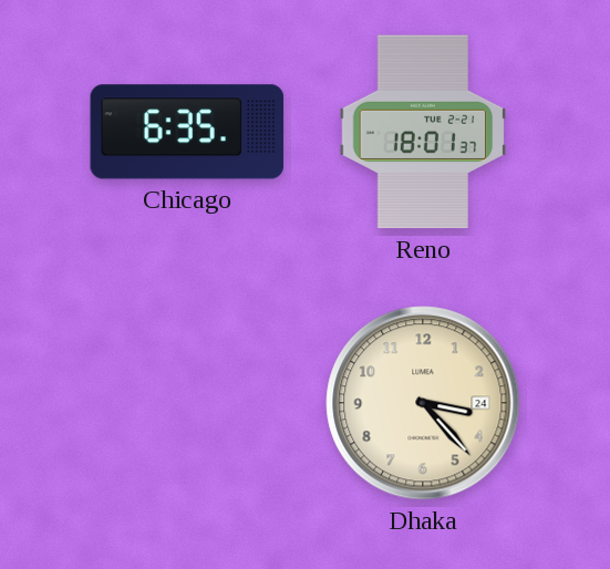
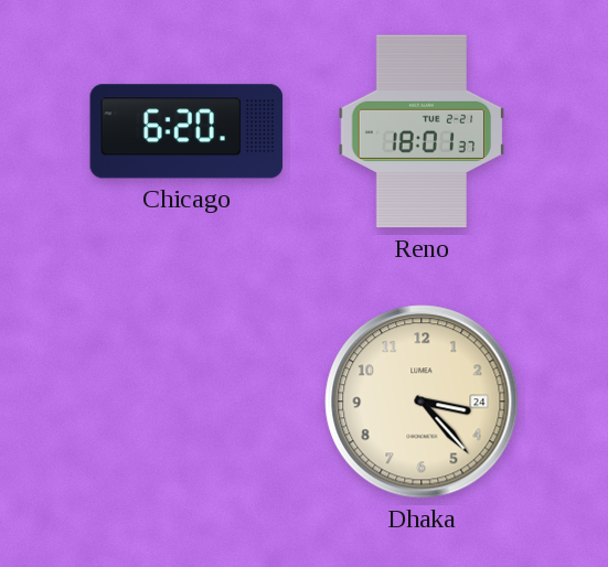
Chicago: 6:35 -> 6:20
